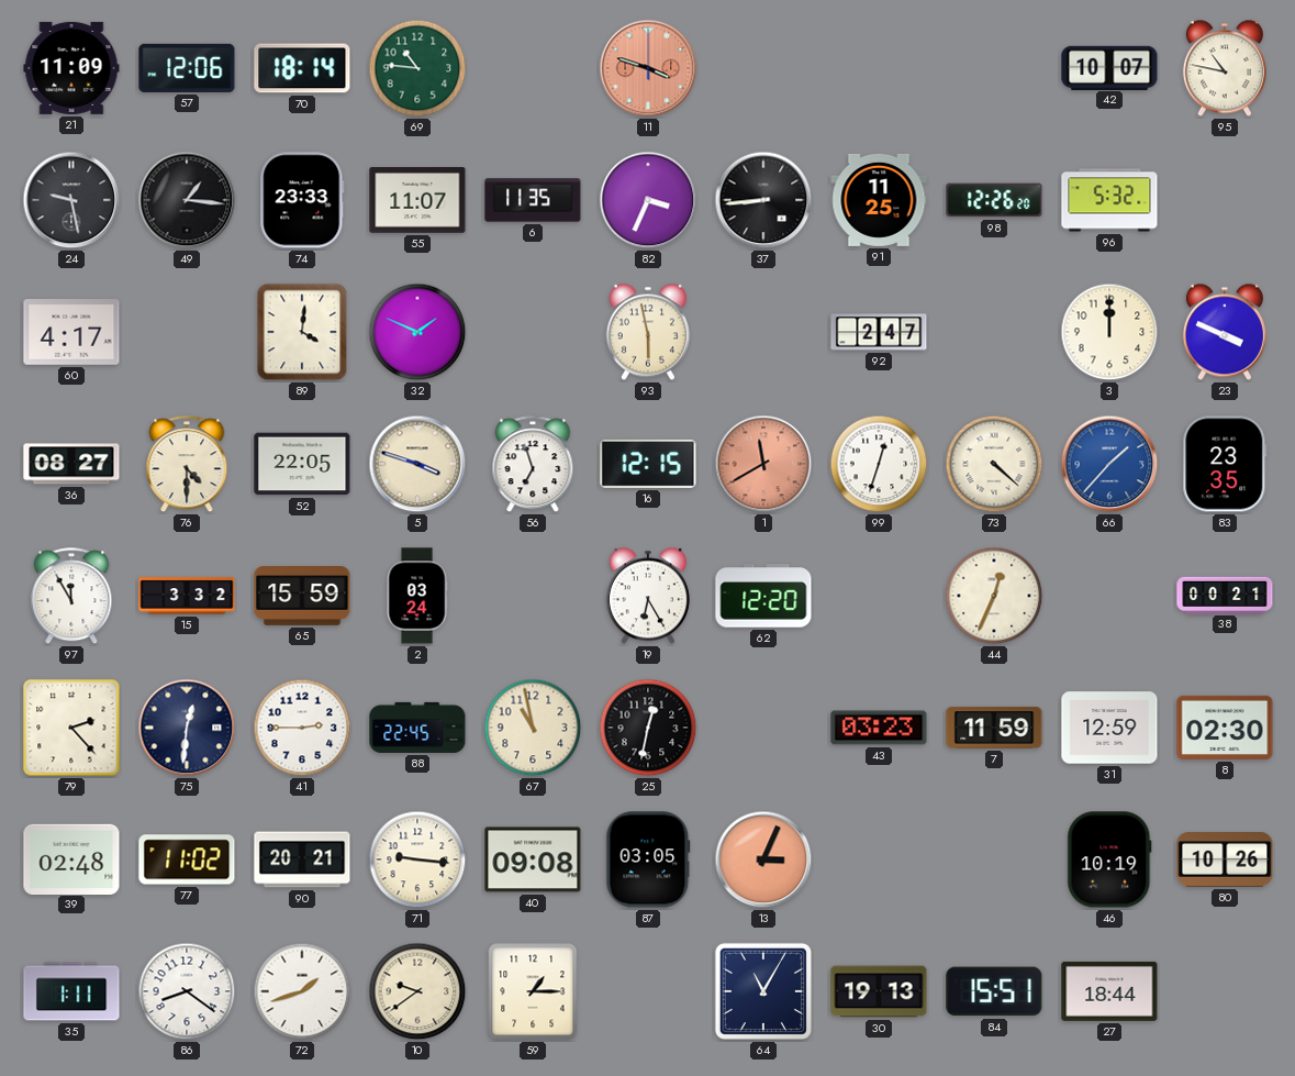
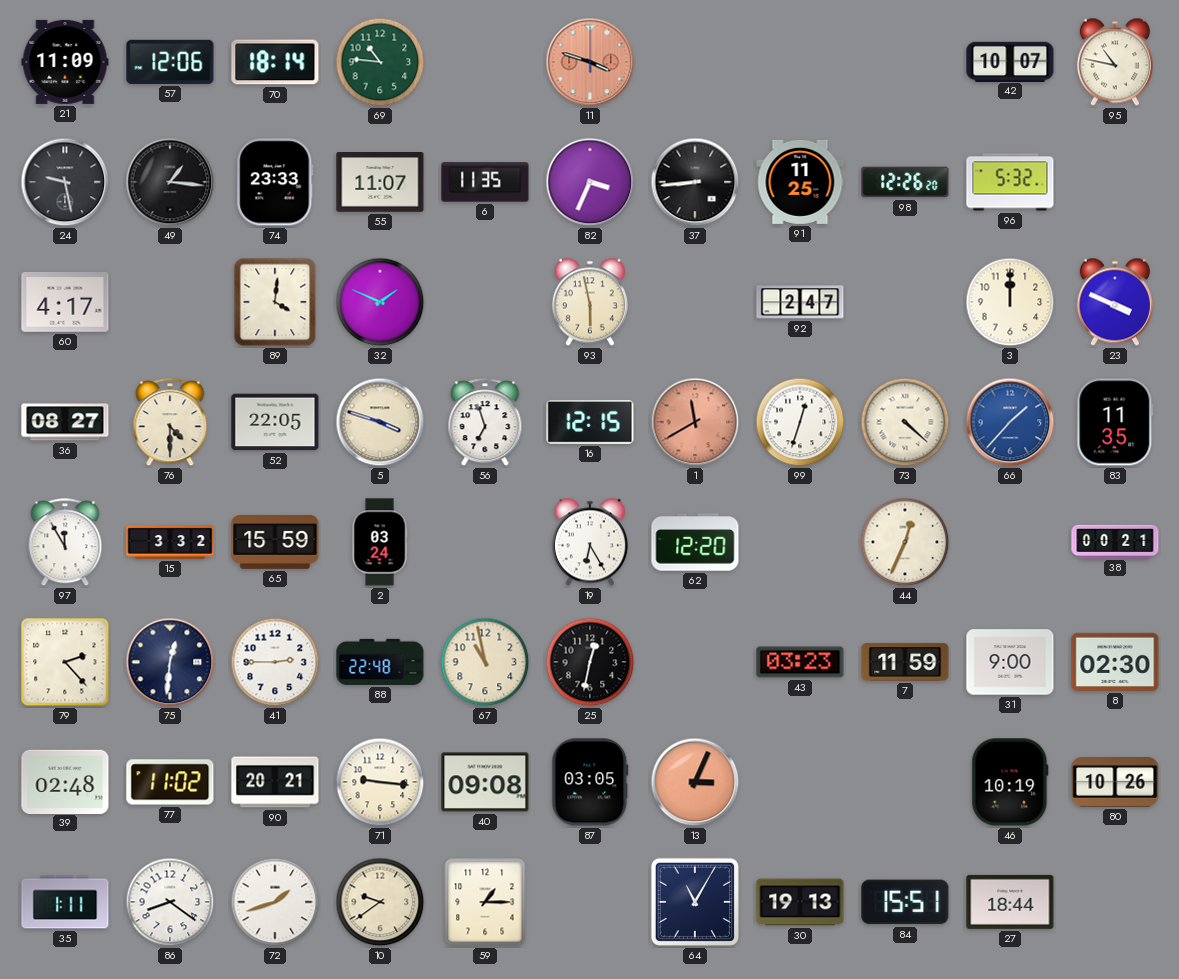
83: 23:35 -> 11:35
88: 22:45 -> 22:48
31: 12:59 -> 9:00
